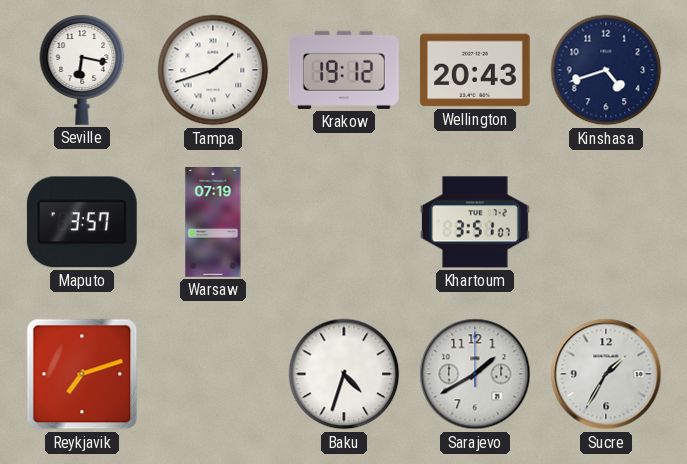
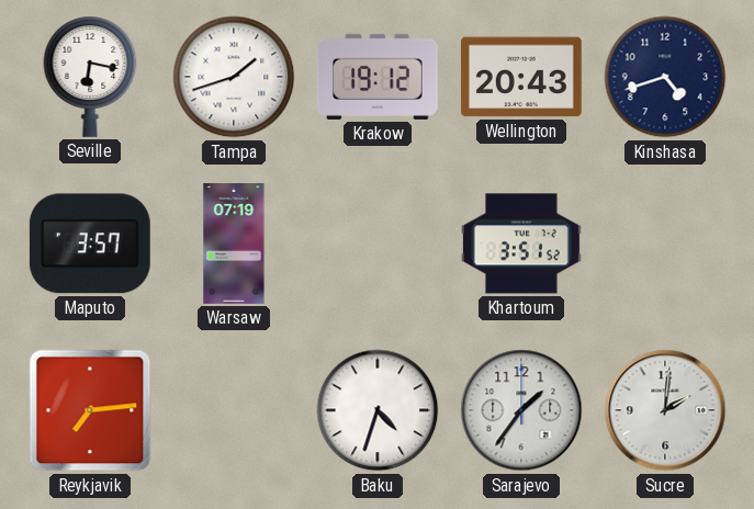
Khartoum: 3:51:07 -> 3:51:52
Reykjavik: 7:12 -> 7:14
Sarajevo: 1:40 -> 1:36
Sucre: 1:35 -> 2:01
